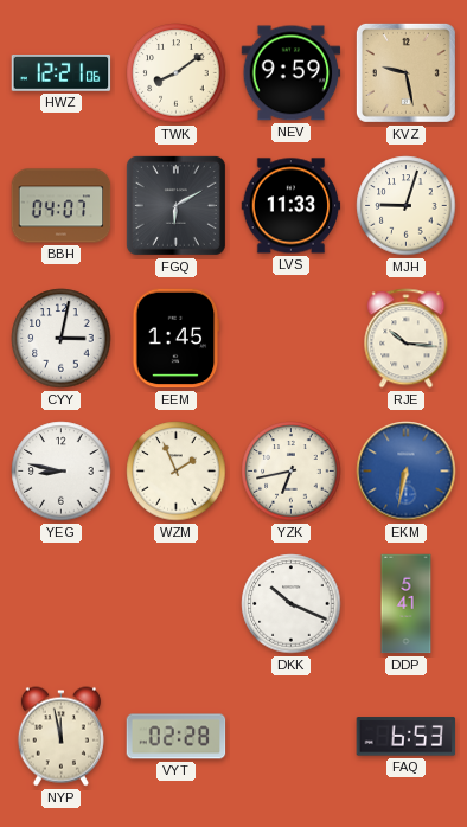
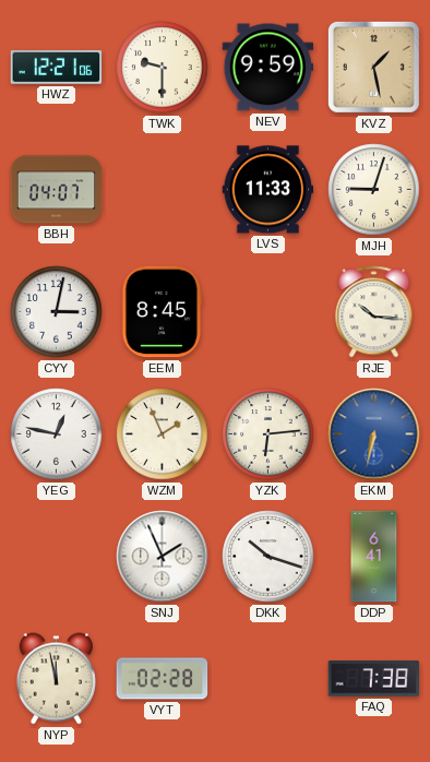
TWK: 8:09 -> 9:30
KVZ: 9:28 -> 1:28
FGQ: 6:10 -> none
EEM: 1:45 -> 8:45
YEG: 8:47 -> 12:47
YZK: 6:43 -> 6:14
SNJ: none -> 1:56
DKK: 10:19 -> 10:18
DDP: 5:41 -> 6:41
FAQ: 6:53 -> 7:38
